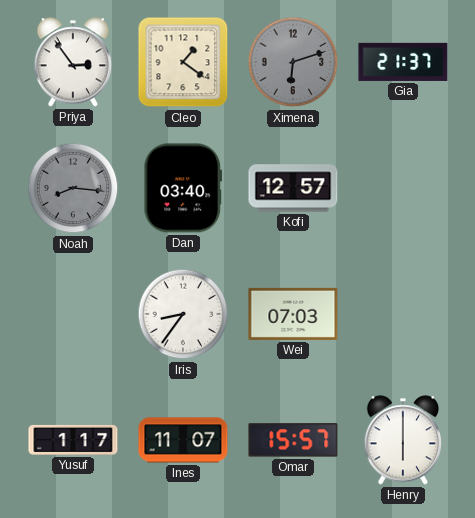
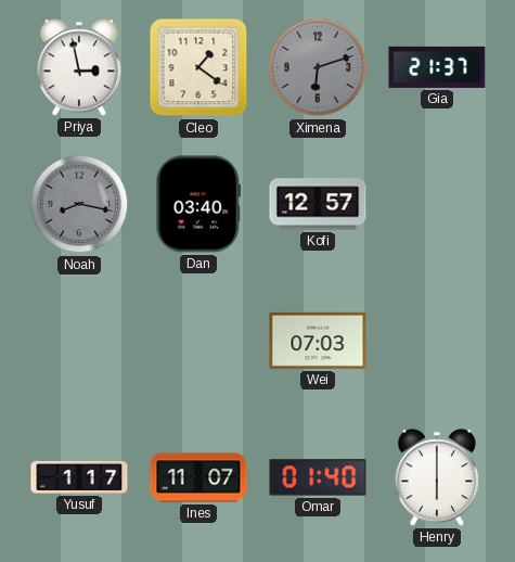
Priya: 2:54 -> 2:58
Noah: 8:16 -> 8:17
Iris: 8:36 -> none
Omar: 15:57 -> 01:40
